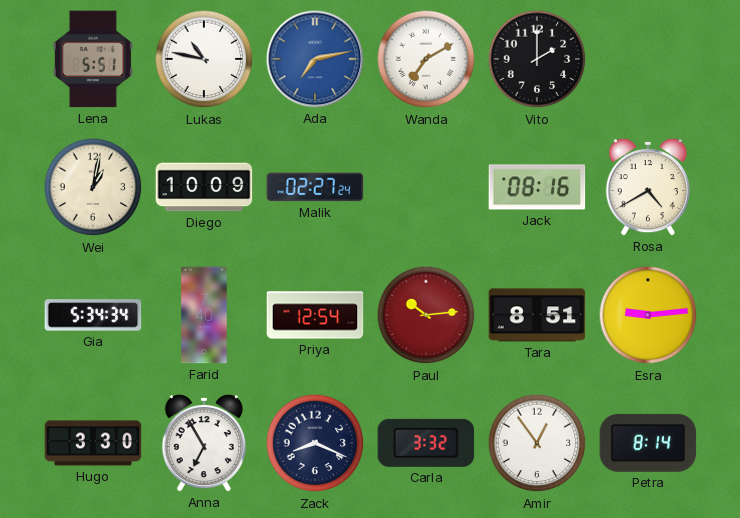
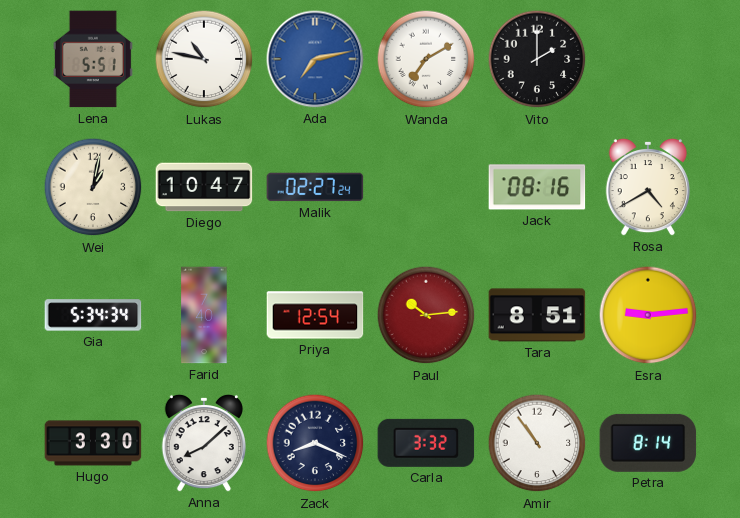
Diego: 10:09 -> 10:47
Anna: 6:55 -> 8:08
Amir: 12:54 -> 10:54
